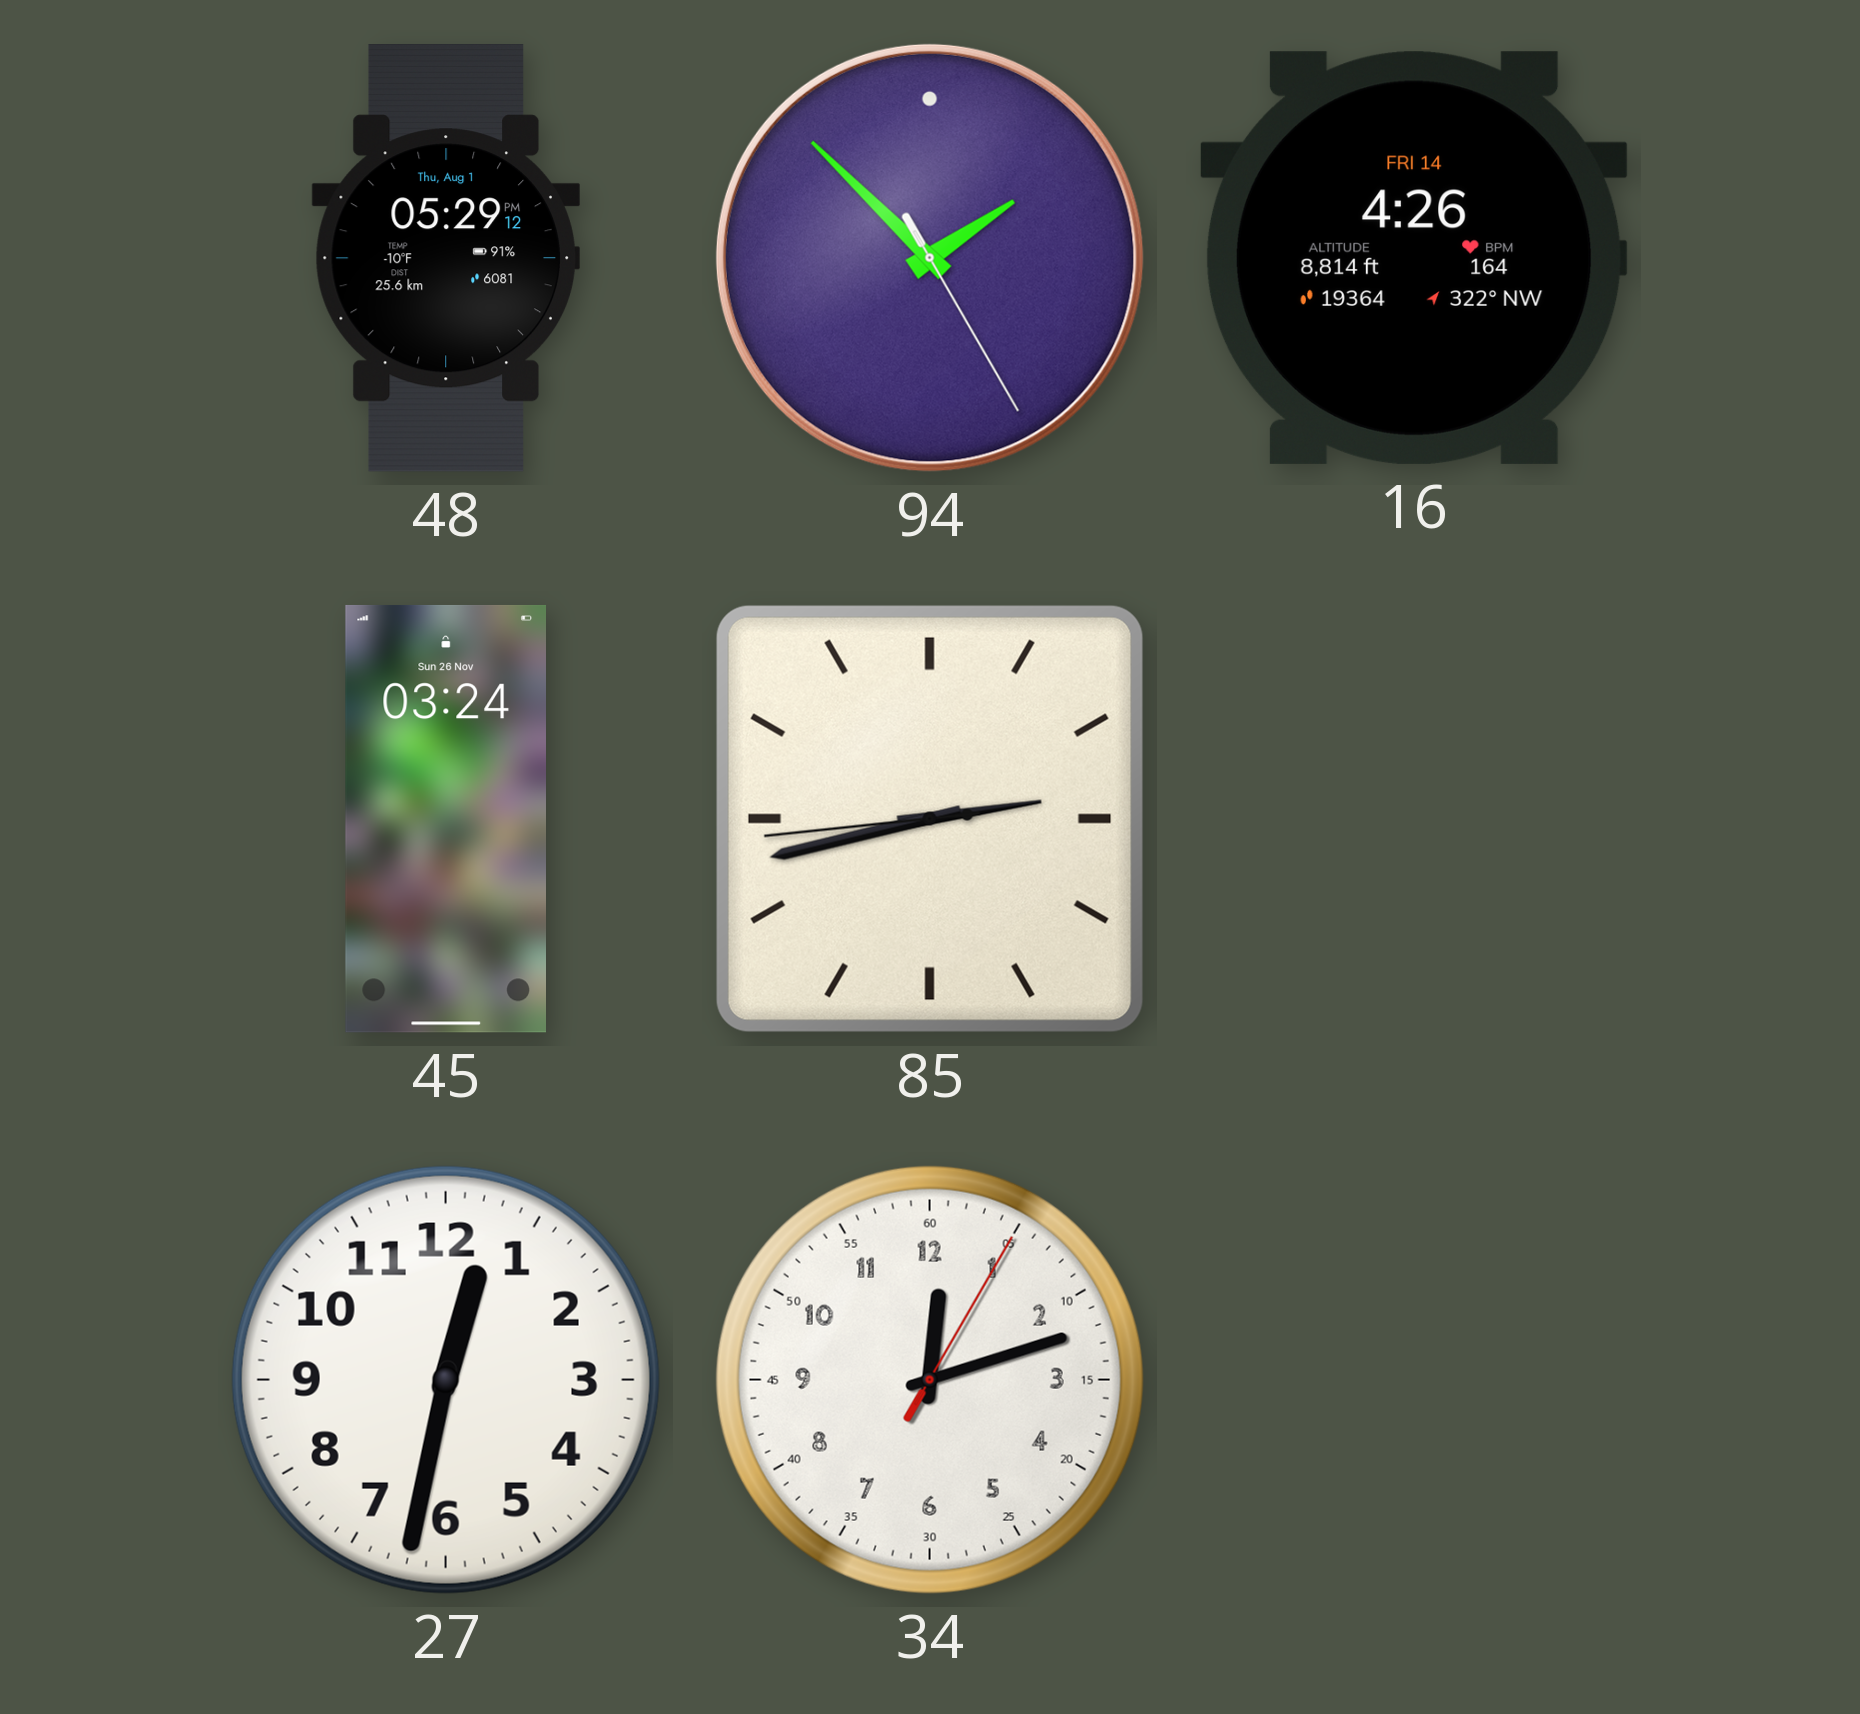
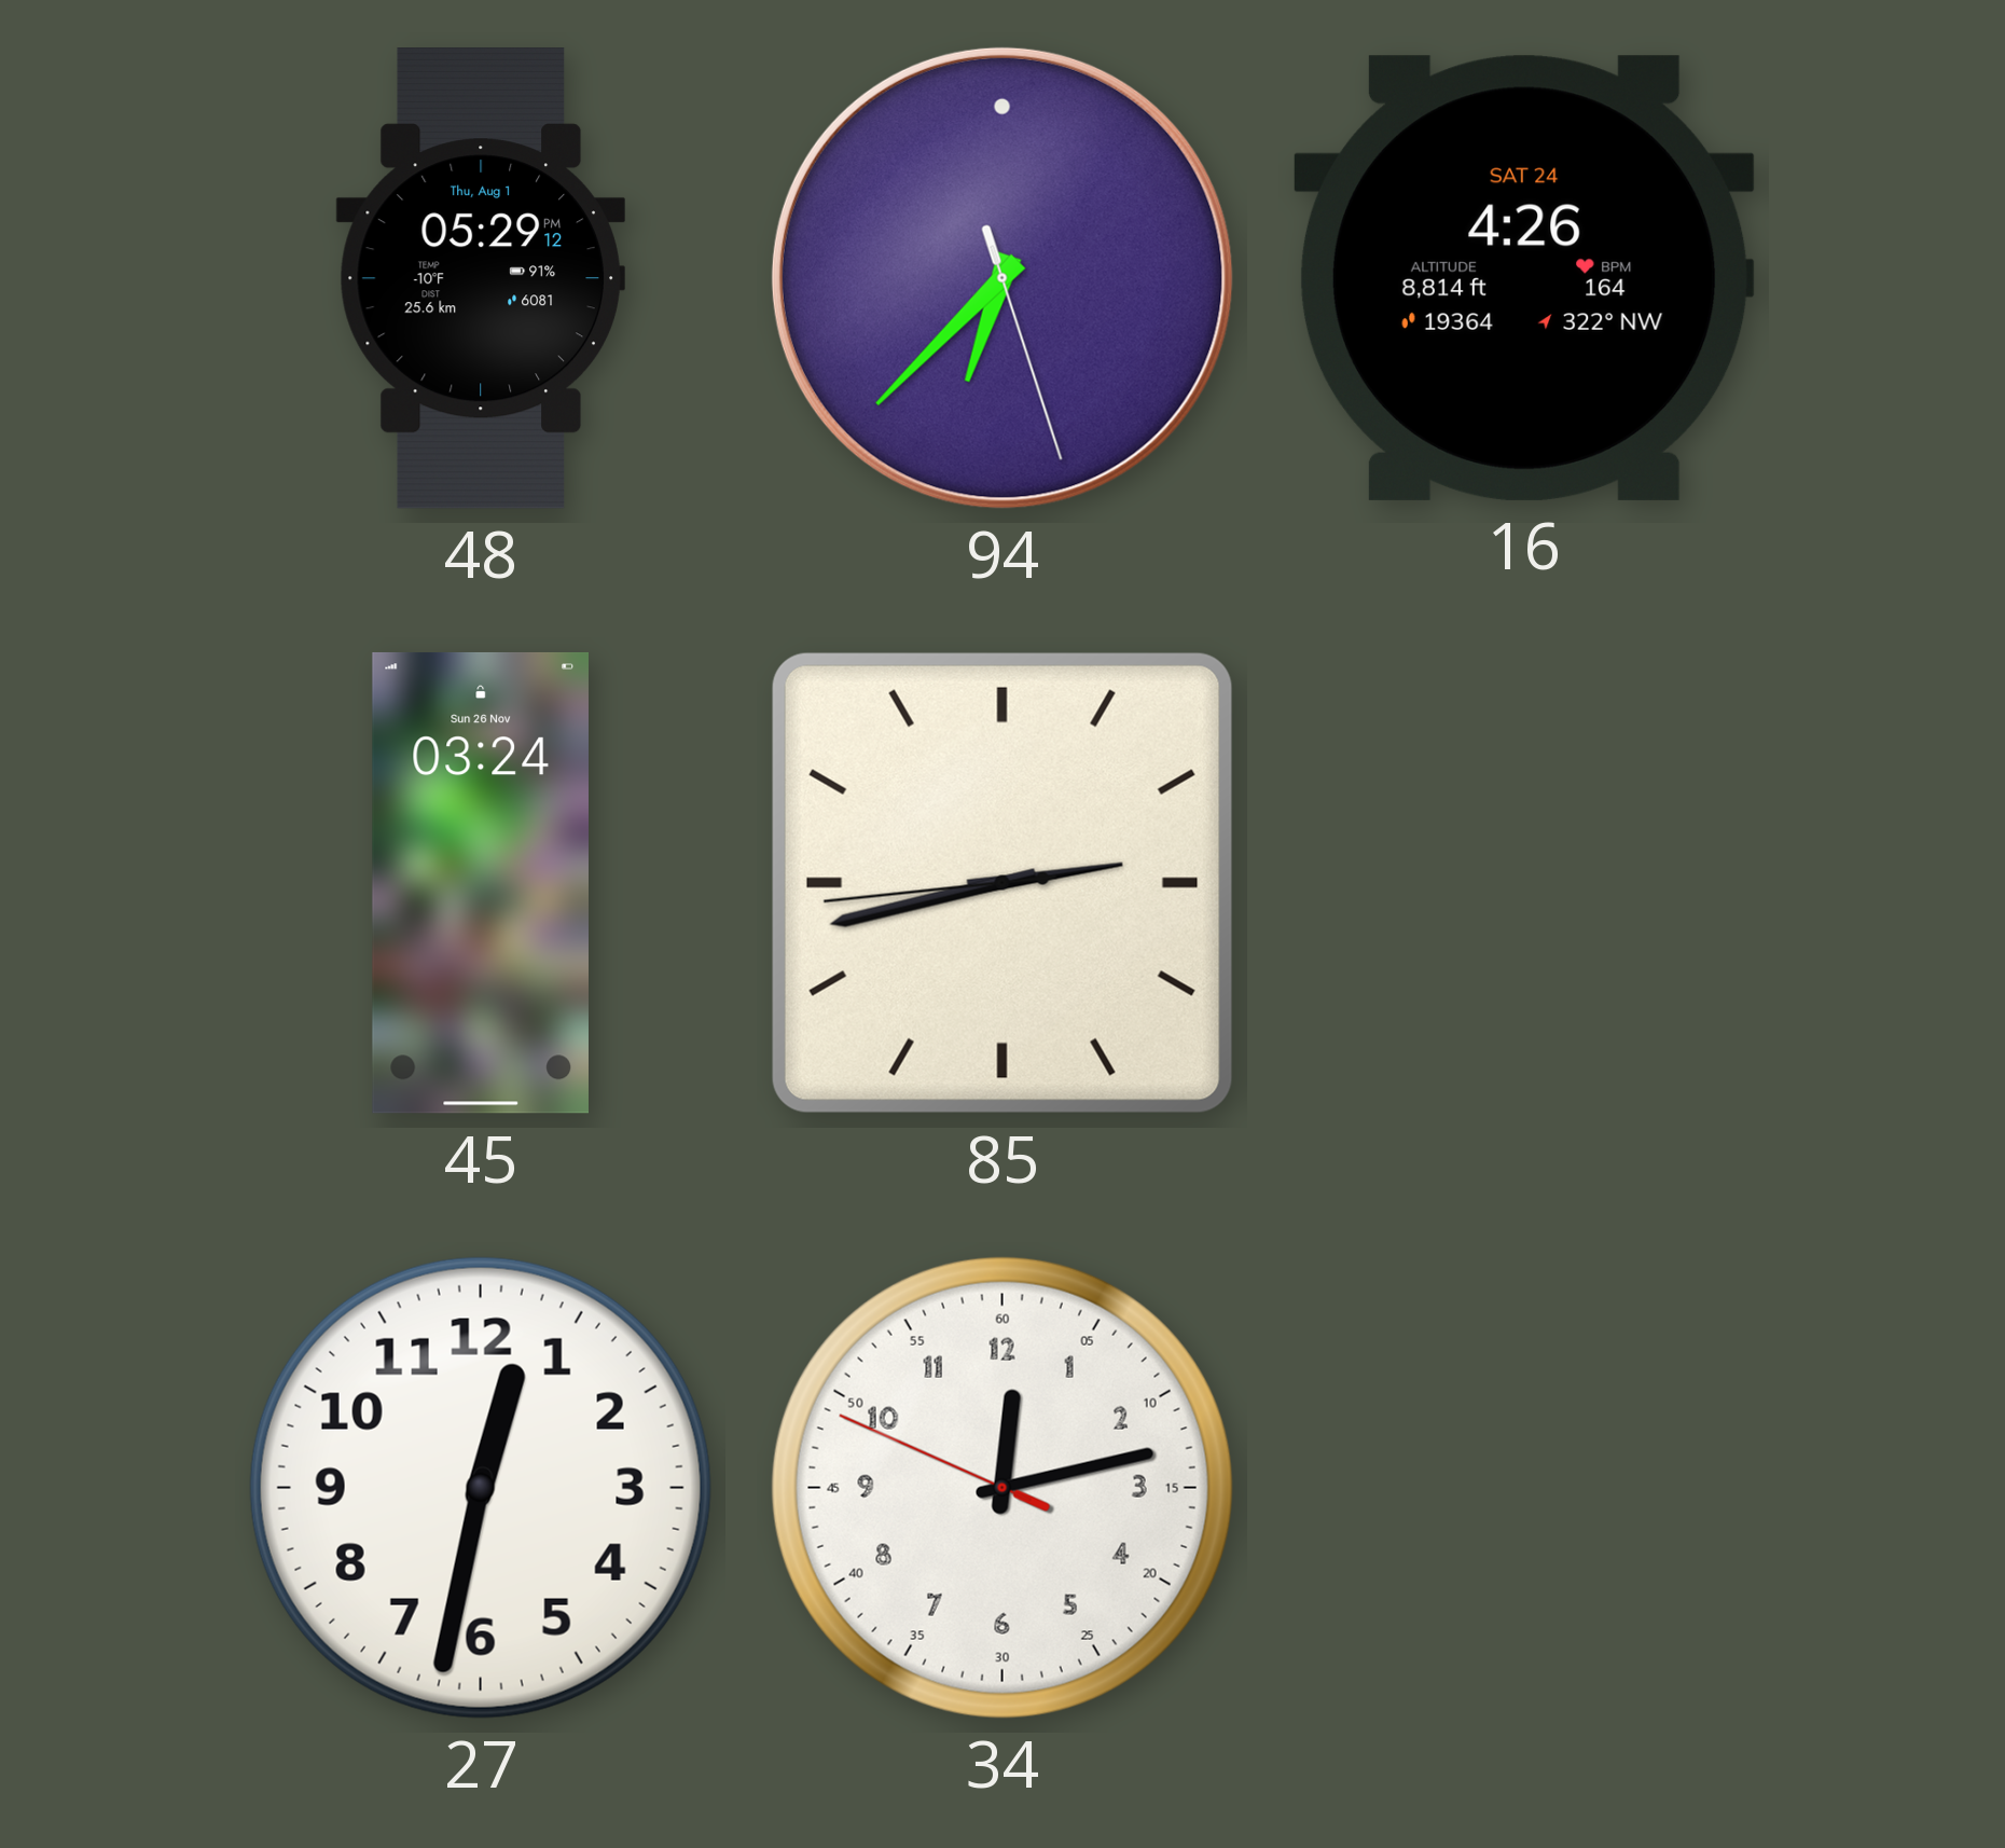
94: 1:52 -> 6:37
16 date: FRI 14 -> SAT 24
34: 12:12:05 -> 12:12:49
